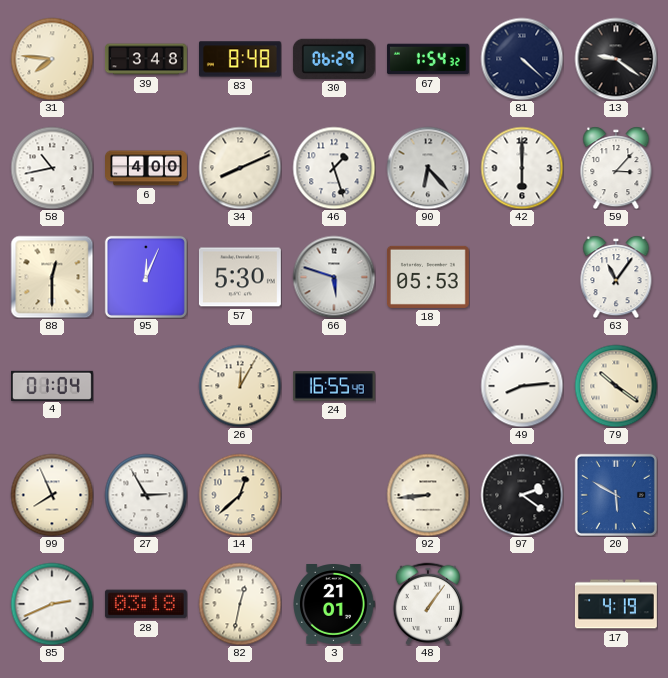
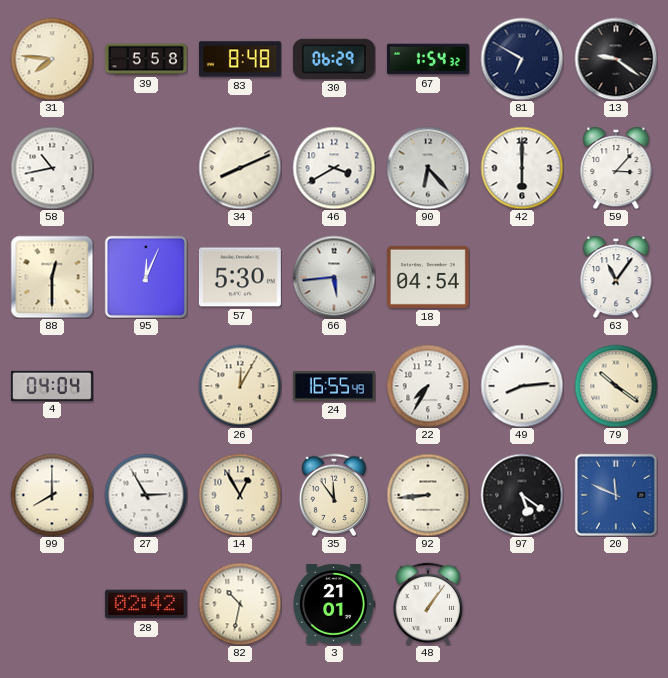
39: 3:48 -> 5:58
81: 4:22 -> 6:50
6: 4:00 -> none
46: 1:27 -> 3:40
66: 5:48 -> 5:44
18: 05:53 -> 04:54
4: 01:04 -> 04:04
22: none -> 7:35
99: 7:56 -> 8:00
14: 12:38 -> 12:55
35: none -> 11:54
97: 2:21 -> 5:21
20: 5:50 -> 11:49
85: 2:41 -> none
28: 03:18 -> 02:42
82: 12:32 -> 10:32
17: 4:19 -> none
